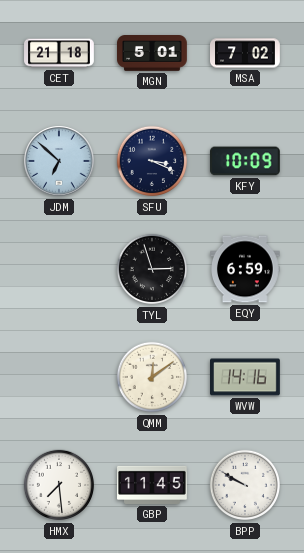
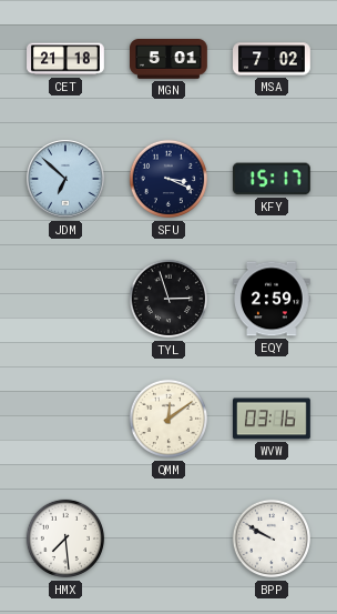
KFY: 10:09 -> 15:17
EQY: 6:59 -> 2:59
WVW: 14:16 -> 03:16
GBP: 11:45 -> none
